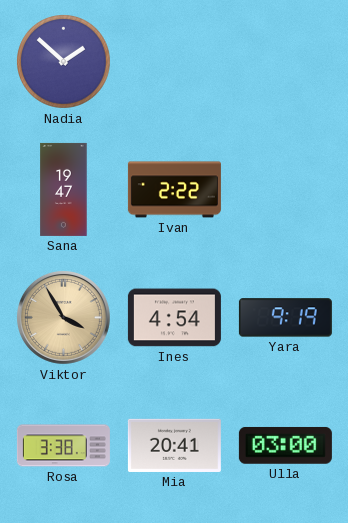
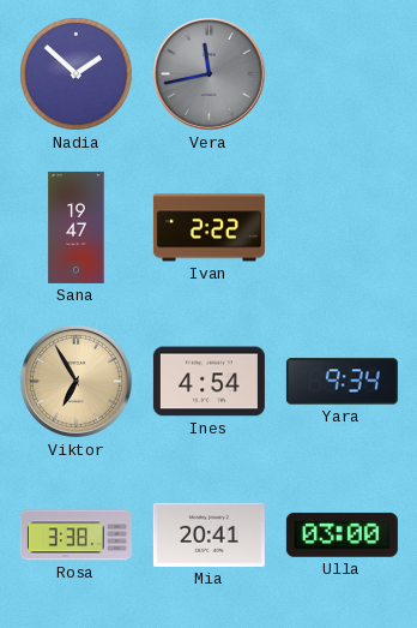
Vera: none -> 11:43
Viktor: 3:55 -> 6:55
Yara: 9:19 -> 9:34
